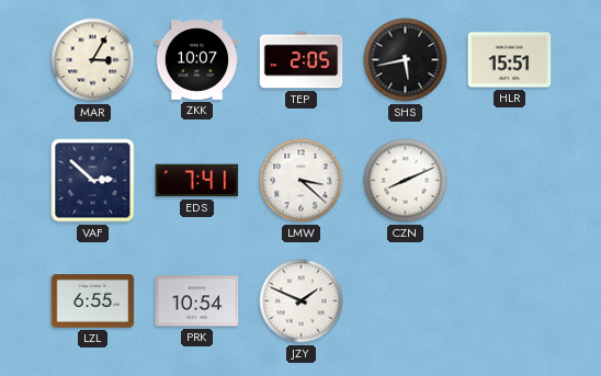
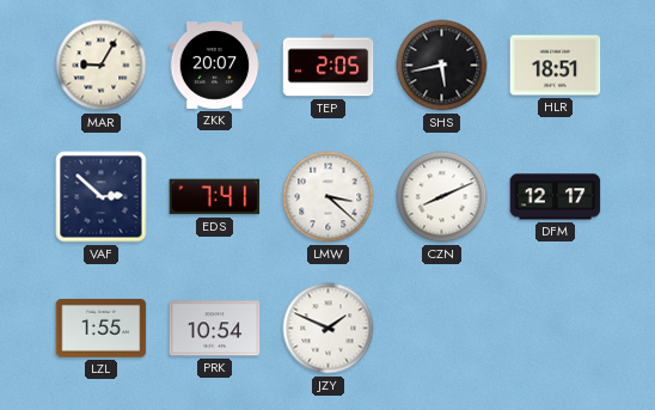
MAR: 3:05 -> 9:05
ZKK: 10:07 -> 20:07
HLR: 15:51 -> 18:51
DFM: none -> 12:17
LZL: 6:55 -> 1:55
